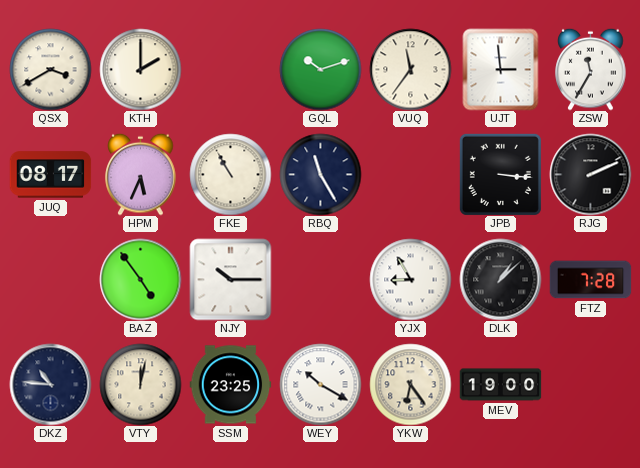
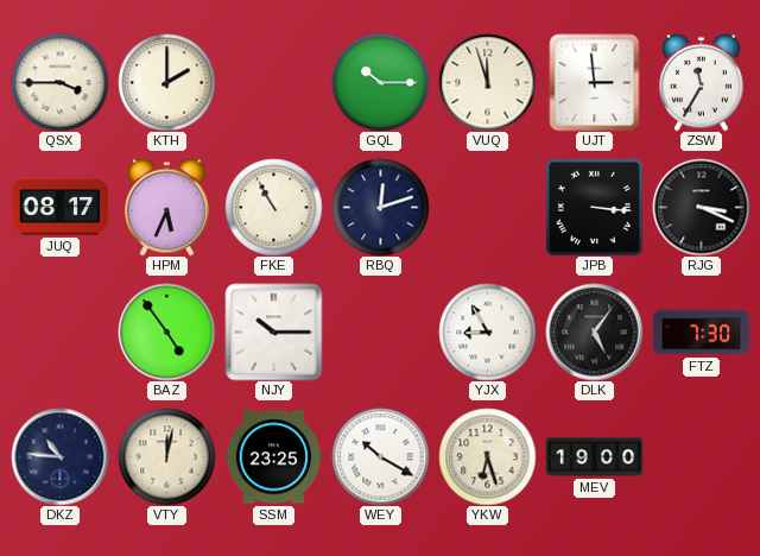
QSX: 3:40 -> 3:45
GQL: 10:12 -> 10:15
VUQ: 11:36 -> 11:57
RBQ: 11:25 -> 12:12
RJG: 2:11 -> 3:19
DLK: 1:08 -> 5:06
FTZ: 7:28 -> 7:30
YKW: 6:24 -> 6:27
